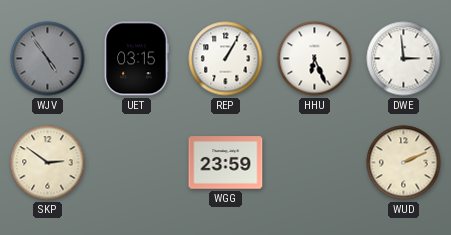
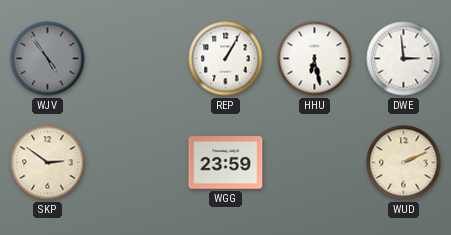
UET: 03:15 -> none
HHU: 6:26 -> 6:28
